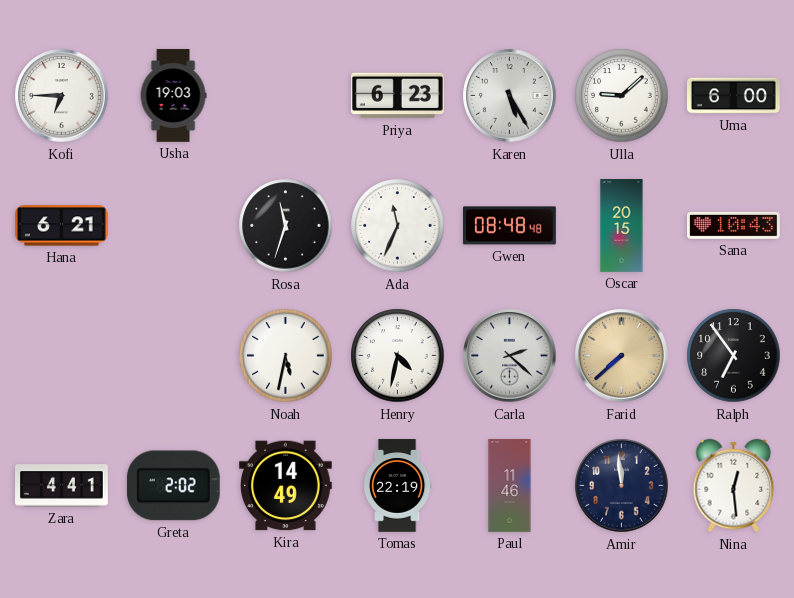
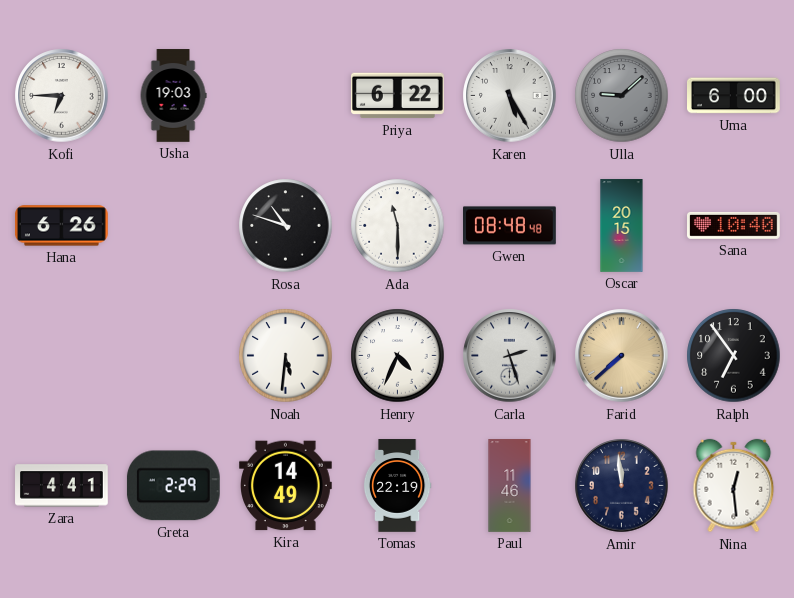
Priya: 6:23 -> 6:22
Ulla dial: white -> grey
Hana: 6:21 -> 6:26
Rosa: 11:33 -> 10:48
Ada: 11:34 -> 11:30
Sana: 10:43 -> 10:40
Noah: 5:32 -> 5:31
Henry: 4:32 -> 4:34
Carla: 2:22 -> 2:27
Greta: 2:02 -> 2:29
